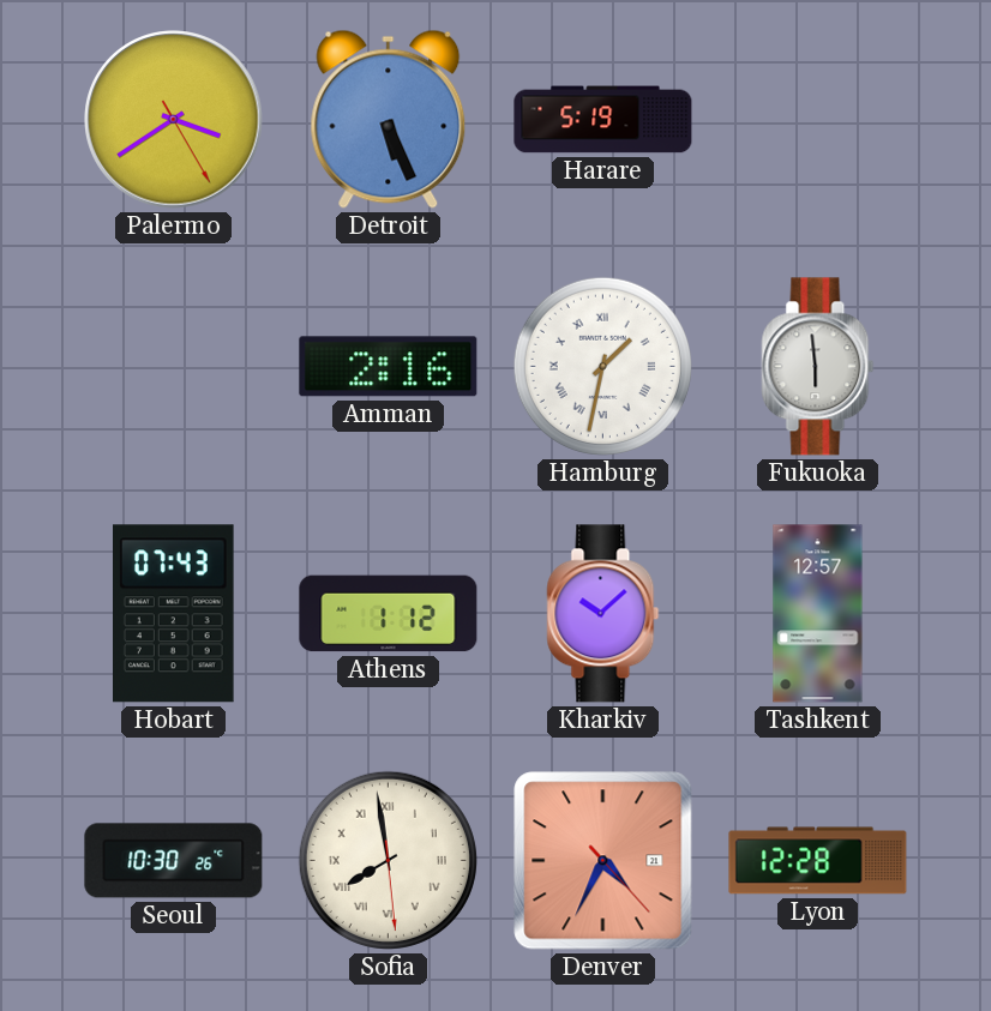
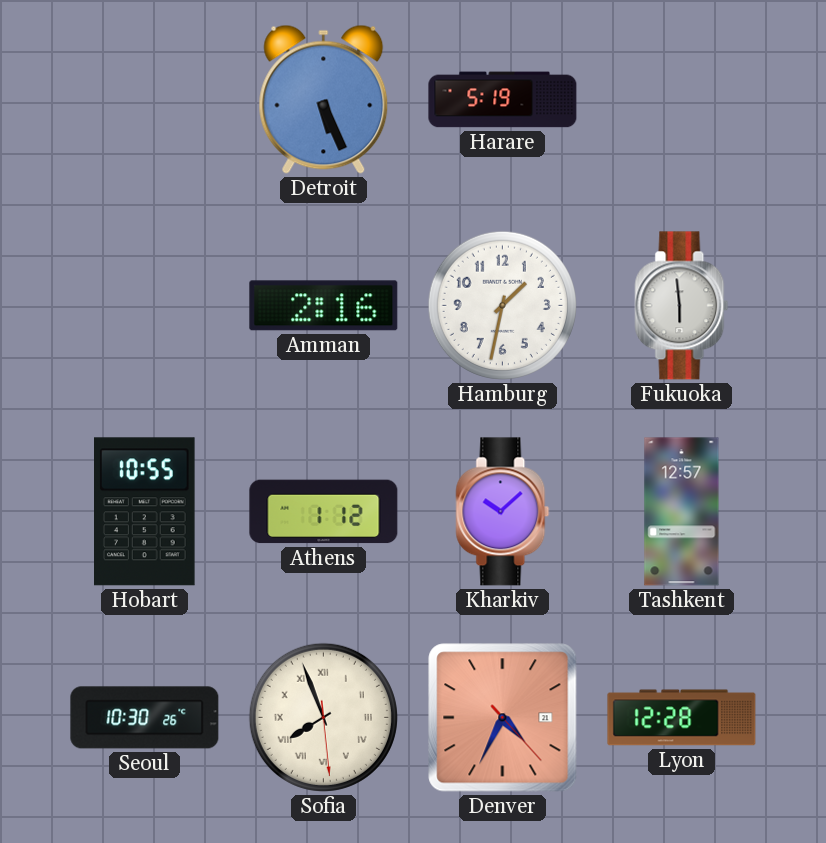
Palermo: 3:39 -> none
Hamburg numerals: Roman -> Arabic
Hobart: 07:43 -> 10:55
Sofia: 7:58 -> 7:56
